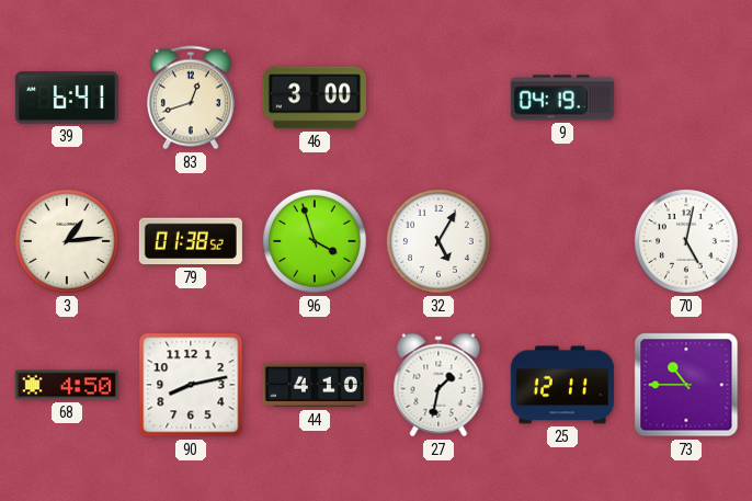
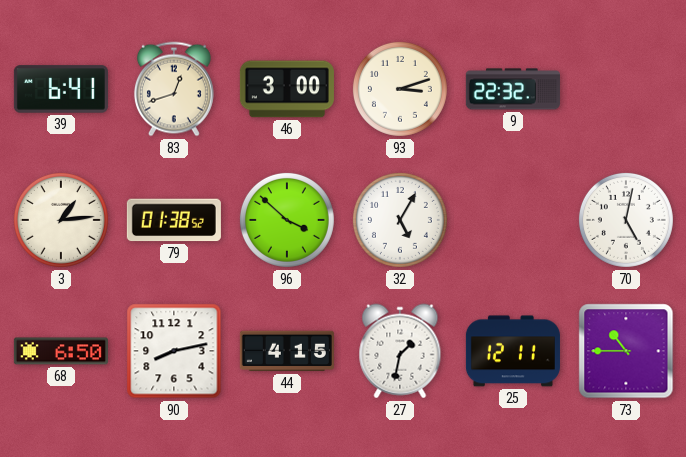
93: none -> 3:12
9: 04:19 -> 22:32
96: 3:57 -> 3:52
68: 4:50 -> 6:50
44: 4:10 -> 4:15
